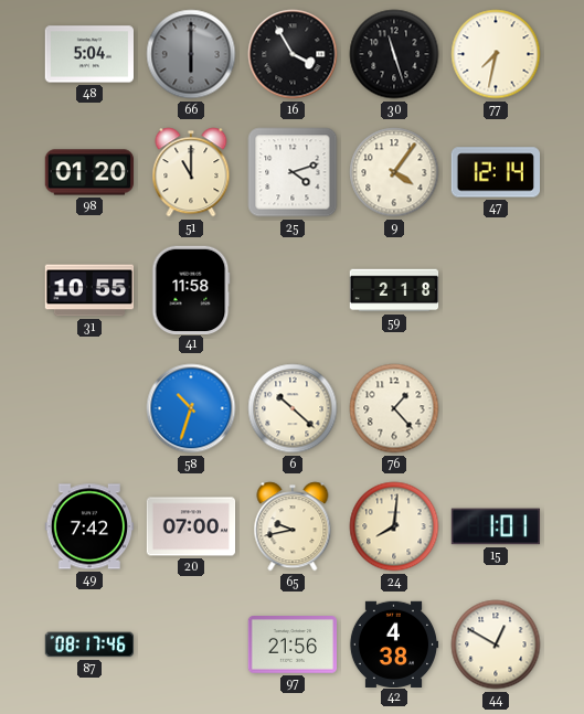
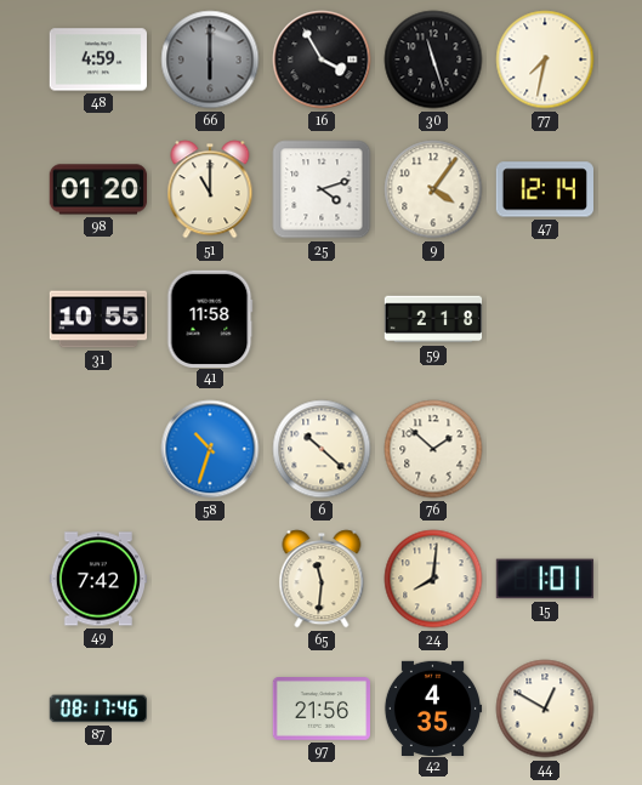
48: 5:04 -> 4:59
76: 1:23 -> 1:52
20: 07:00 -> none
65: 9:43 -> 11:31
42: 4:38 -> 4:35
